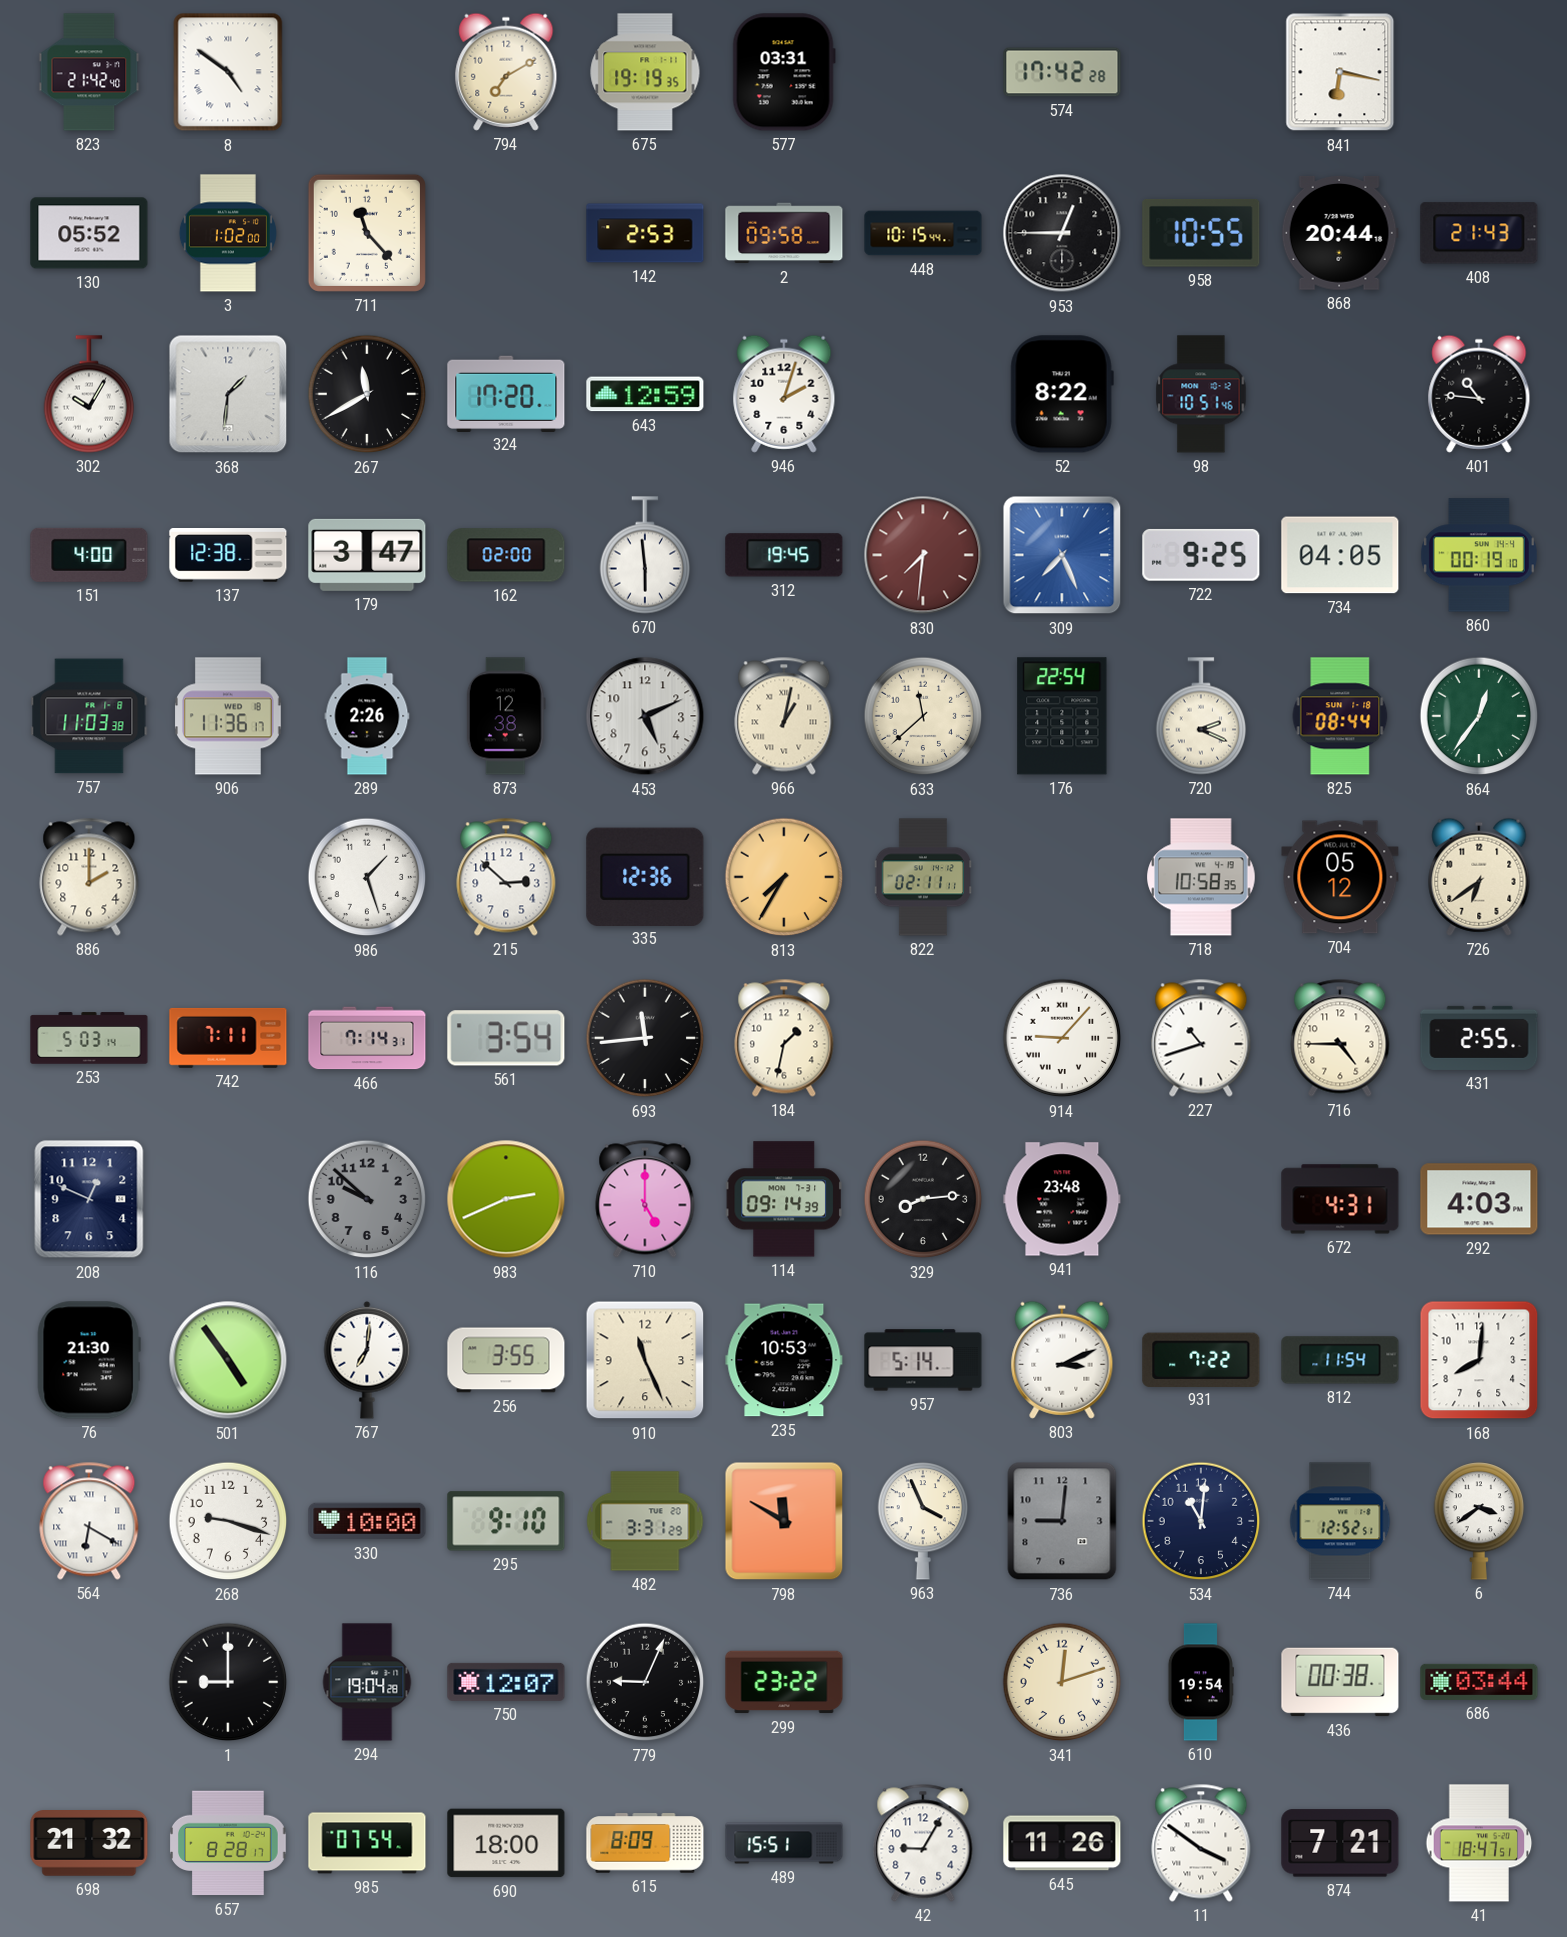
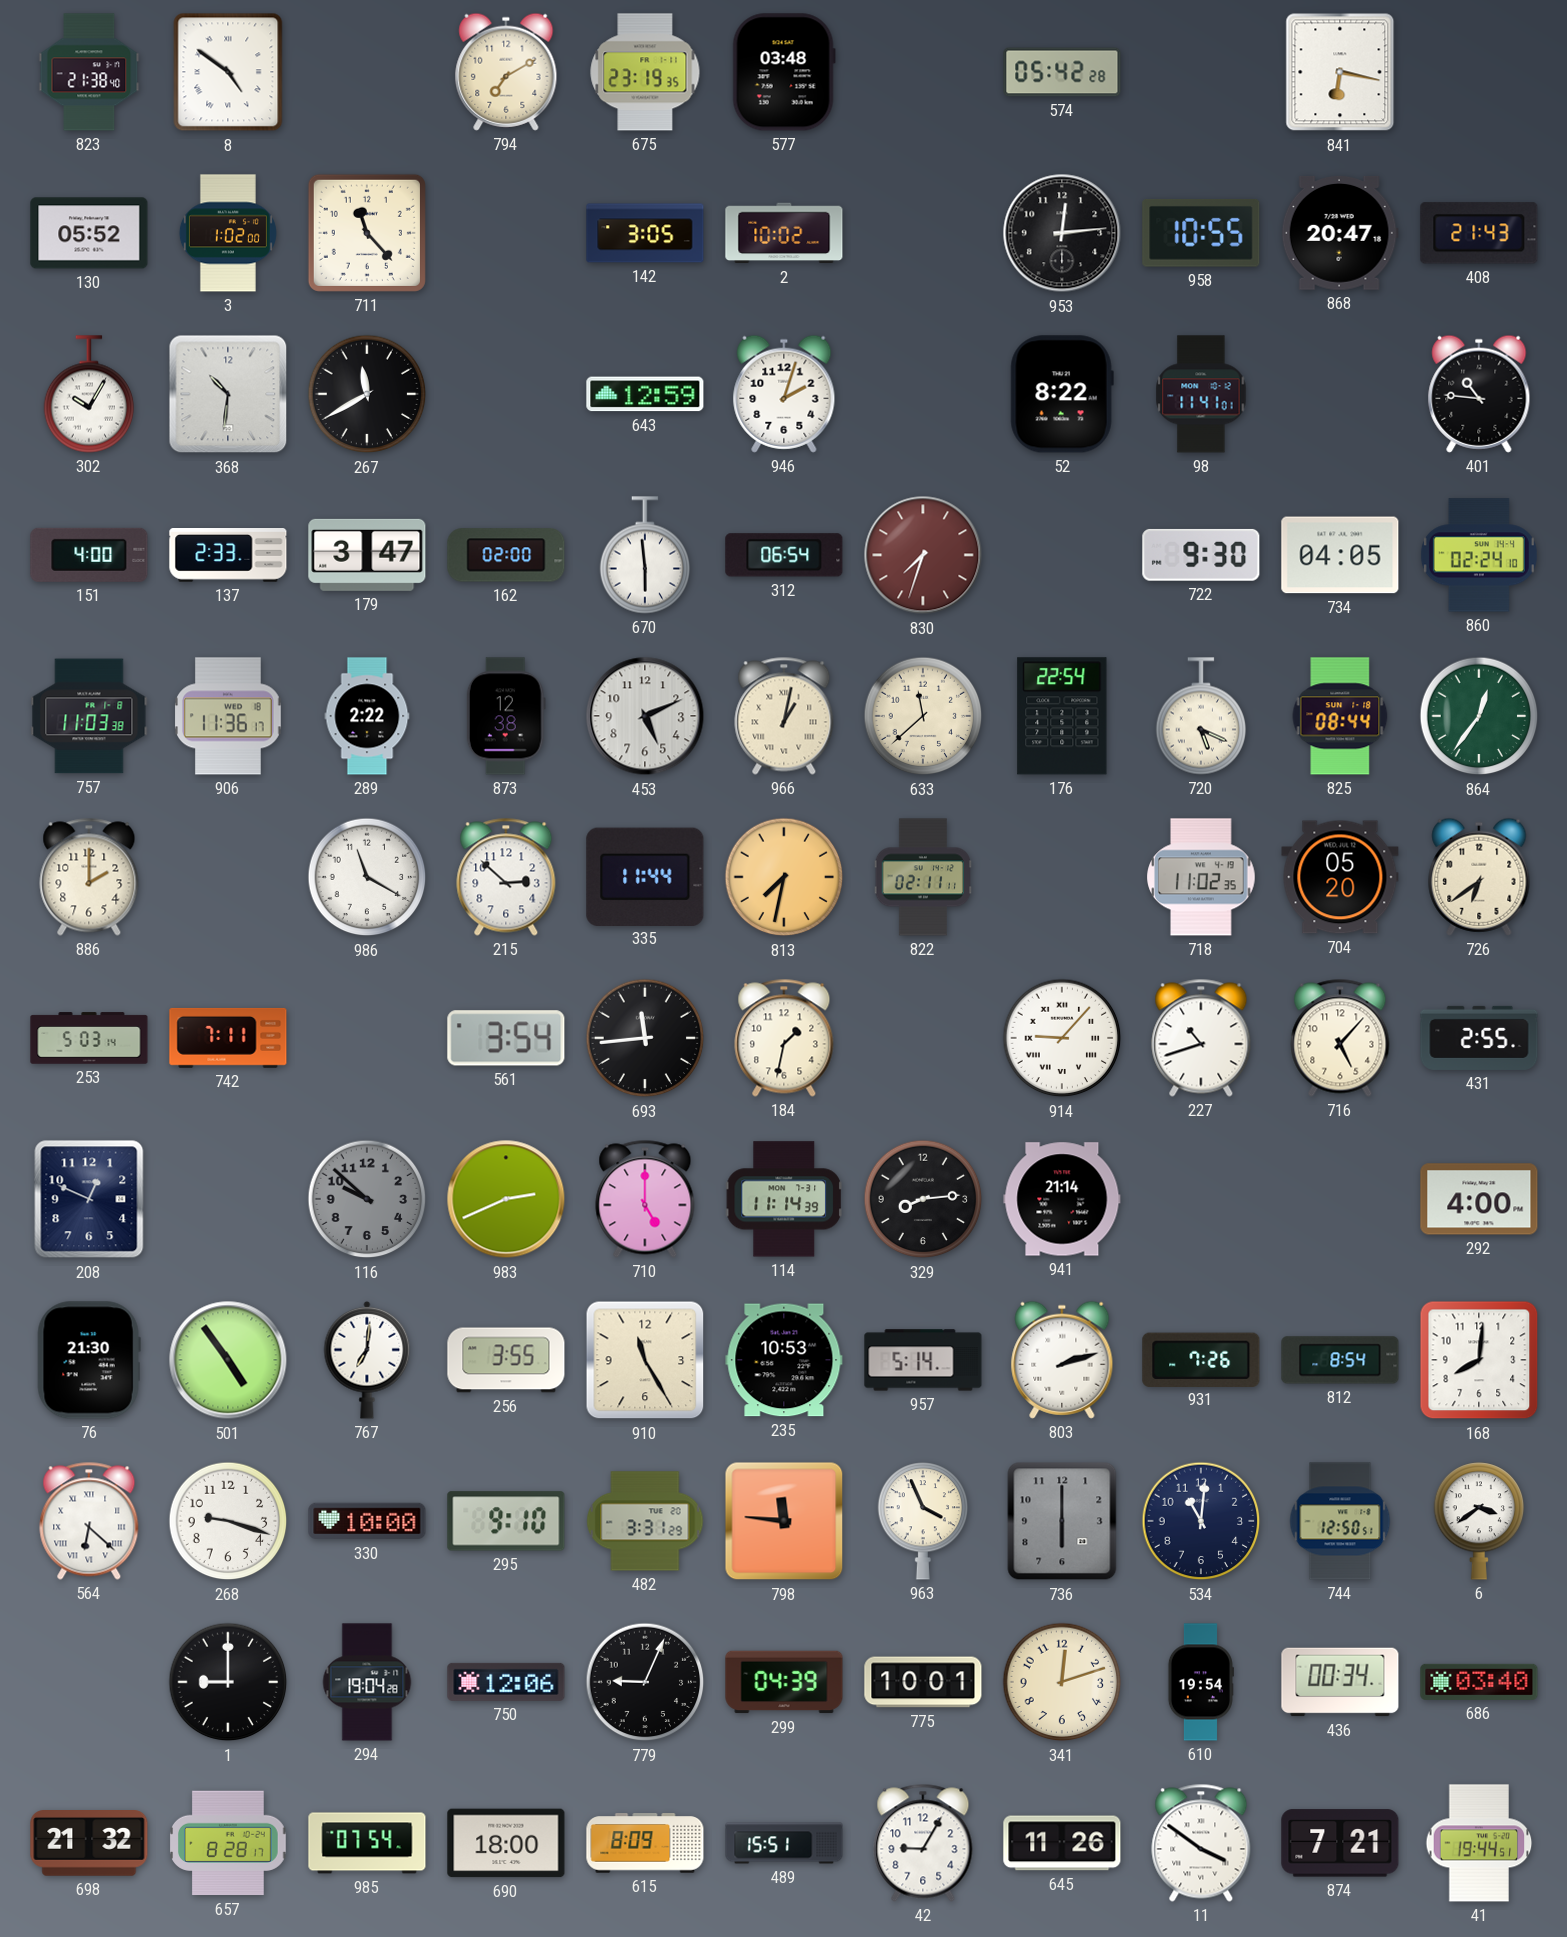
823: 21:42 -> 21:38
675: 19:19 -> 23:19
577: 03:31 -> 03:48
574: 17:42 -> 05:42
142: 2:53 -> 3:05
2: 09:58 -> 10:02
448: 10:15 -> none
953: 12:45 -> 12:14
868: 20:44 -> 20:47
368: 1:31 -> 10:31
324: 17:20 -> none
98: 10:51 -> 11:41
137: 12:38 -> 2:33
312: 19:45 -> 06:54
830: 7:31 -> 7:33
309: 7:26 -> none
722: 9:25 -> 9:30
860: 00:19 -> 02:24
289: 2:26 -> 2:22
720: 2:19 -> 5:19
986: 1:27 -> 11:20
335: 12:36 -> 11:44
813: 7:35 -> 7:32
718: 10:58 -> 11:02
704: 05:12 -> 05:20
466: 7:14 -> none
716: 4:45 -> 5:07
114: 09:14 -> 11:14
941: 23:48 -> 21:14
672: 4:31 -> none
292: 4:03 -> 4:00
910: 11:26 -> 11:25
803: 3:11 -> 2:12
931: 7:22 -> 7:26
812: 11:54 -> 8:54
564: 6:20 -> 6:22
798: 11:50 -> 11:46
736: 9:01 -> 6:00
744: 12:52 -> 12:50
750: 12:07 -> 12:06
299: 23:22 -> 04:39
775: none -> 10:01
436: 00:38 -> 00:34
686: 03:44 -> 03:40
41: 18:47 -> 19:44
